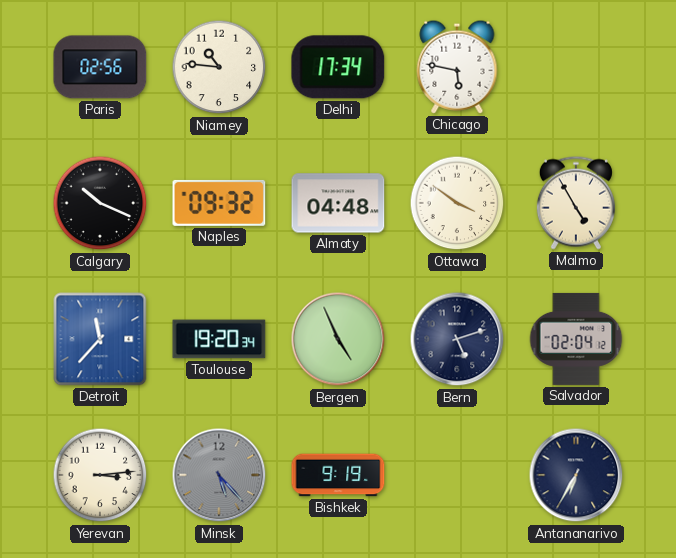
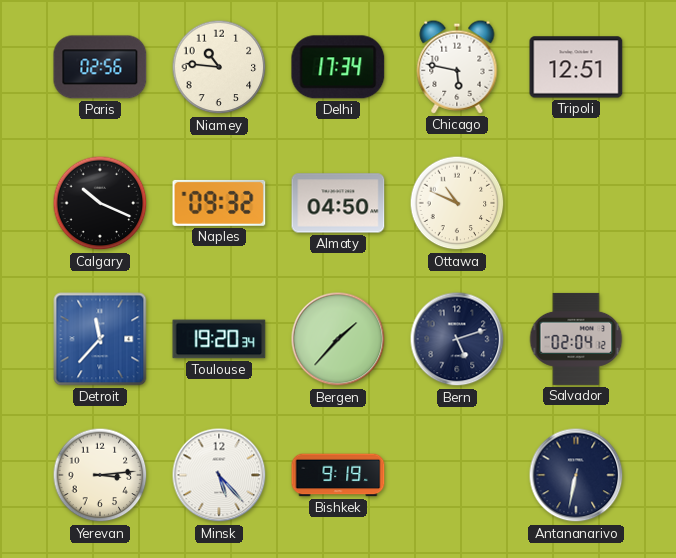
Tripoli: none -> 12:51
Almaty: 04:48 -> 04:50
Ottawa: 3:51 -> 10:49
Malmo: 4:55 -> none
Bergen: 4:56 -> 1:37
Minsk dial: grey -> white
Antananarivo: 6:35 -> 6:32
